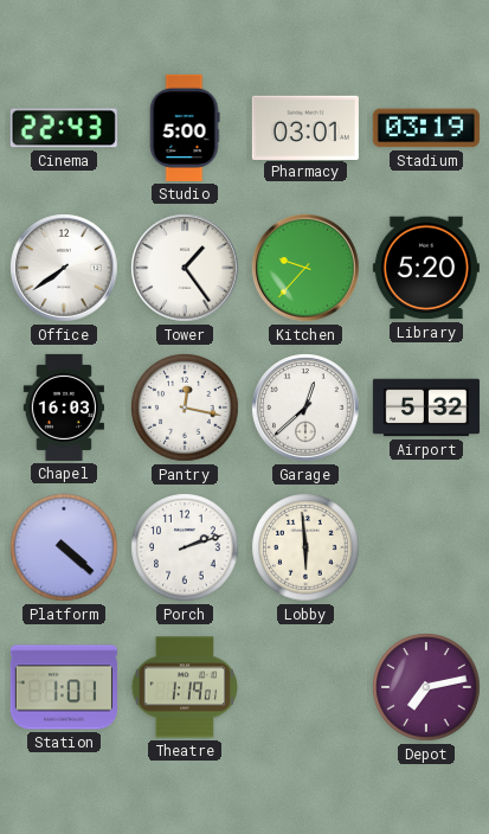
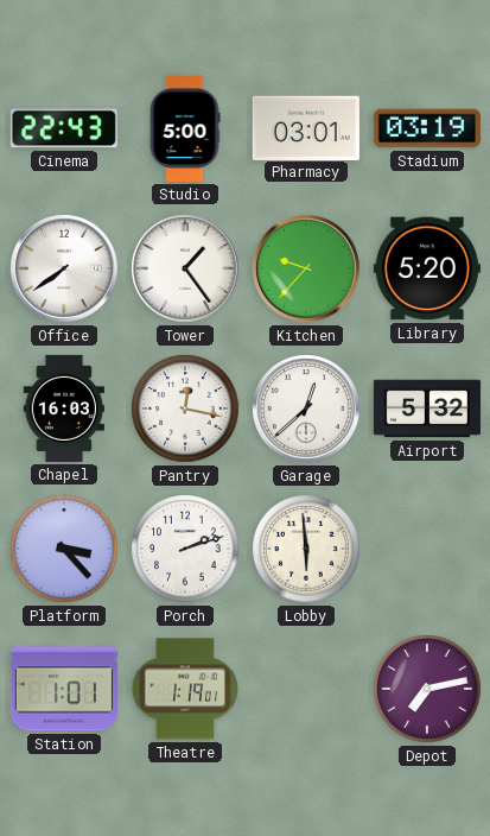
Platform: 4:22 -> 3:23
